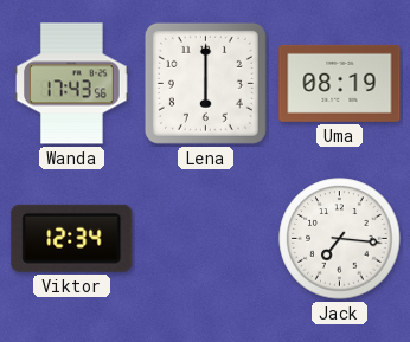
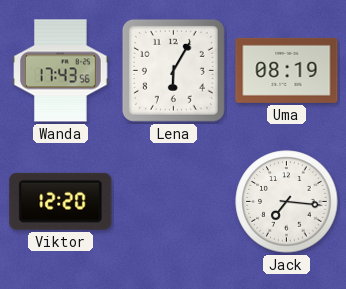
Lena: 6:00 -> 6:05
Viktor: 12:34 -> 12:20
